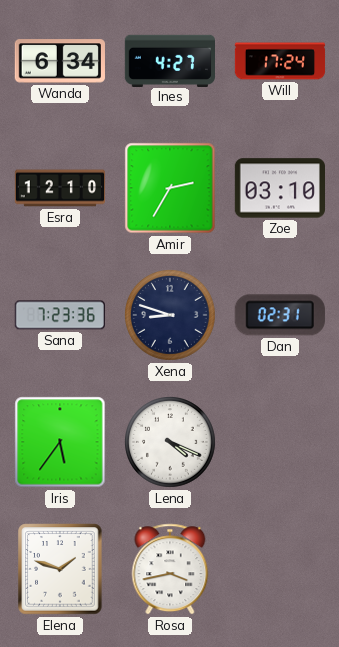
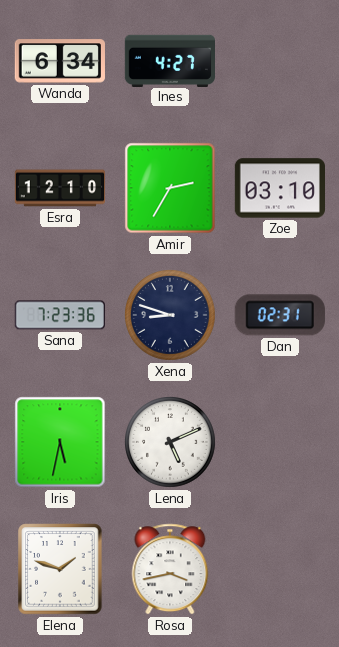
Will: 17:24 -> none
Iris: 5:36 -> 5:32
Lena: 4:19 -> 5:11
